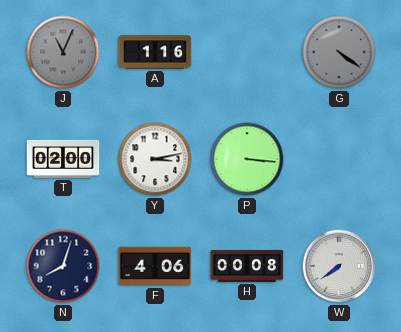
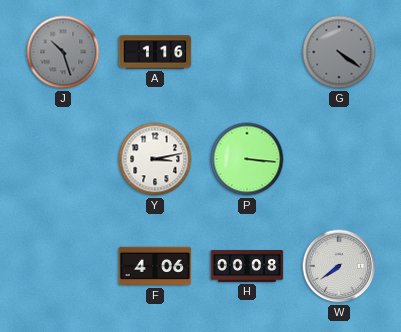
J: 11:04 -> 10:27
T: 02:00 -> none
N: 8:03 -> none
